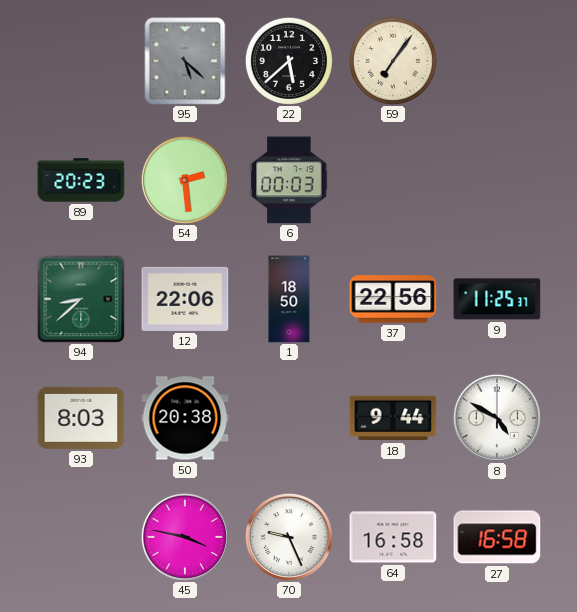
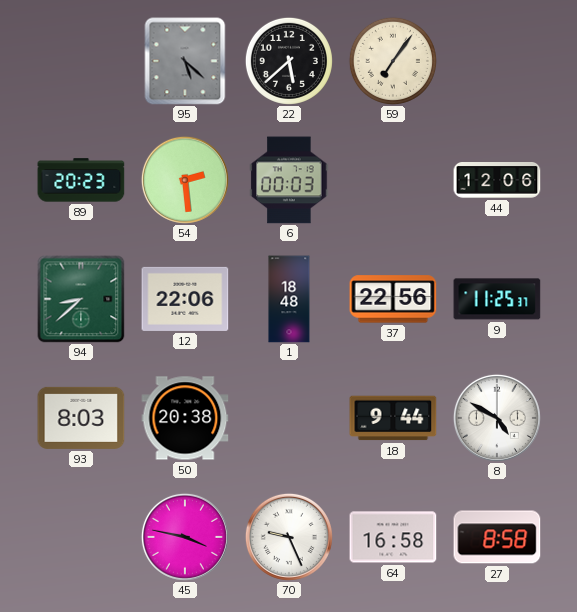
44: none -> 12:06
1: 18:50 -> 18:48
27: 16:58 -> 8:58
